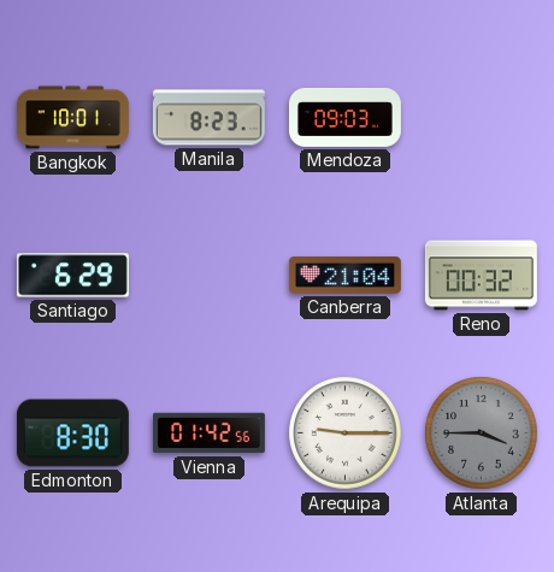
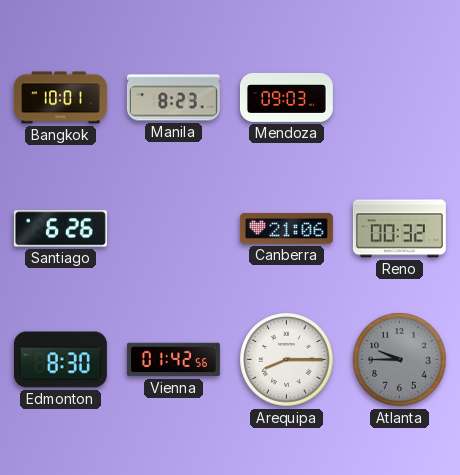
Santiago: 6:29 -> 6:26
Canberra: 21:04 -> 21:06
Arequipa: 9:15 -> 8:15
Atlanta: 3:45 -> 9:45
